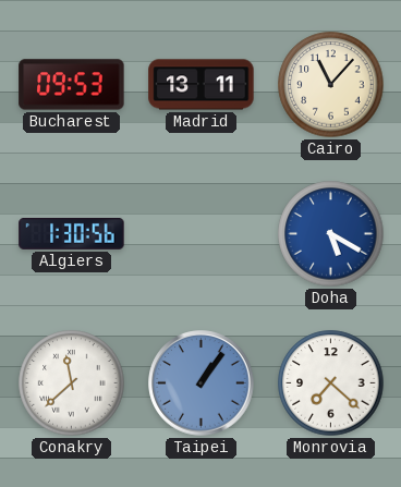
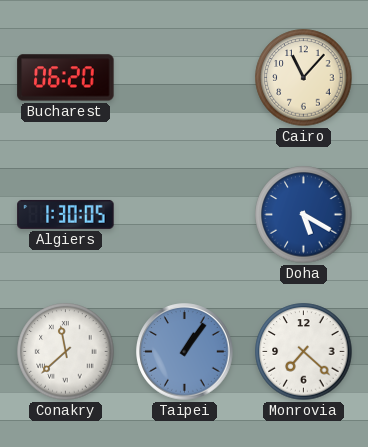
Bucharest: 09:53 -> 06:20
Madrid: 13:11 -> none
Algiers: 1:30:56 -> 1:30:05
